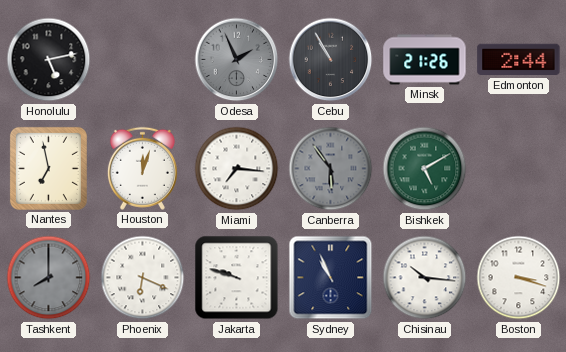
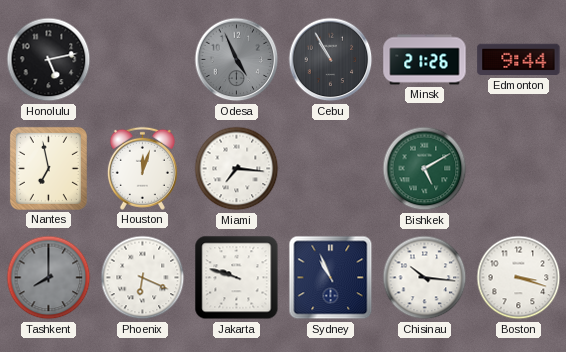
Odesa: 1:56 -> 4:56
Edmonton: 2:44 -> 9:44
Canberra: 5:54 -> none
